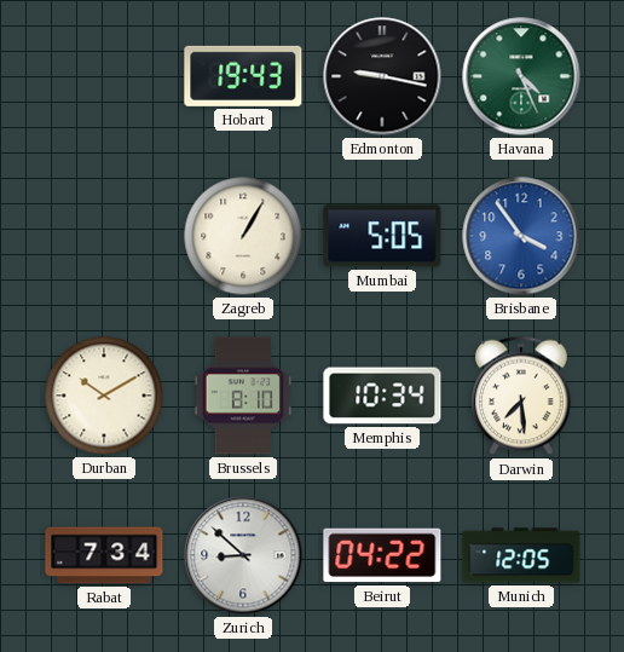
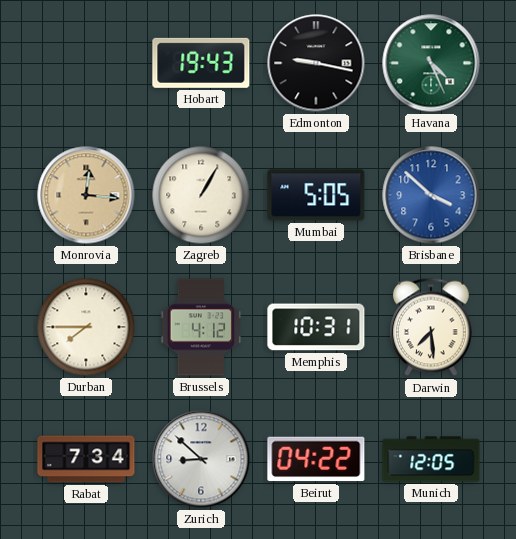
Monrovia: none -> 12:16
Brisbane: 3:54 -> 3:52
Durban: 10:10 -> 7:45
Brussels: 8:10 -> 4:12
Memphis: 10:34 -> 10:31
